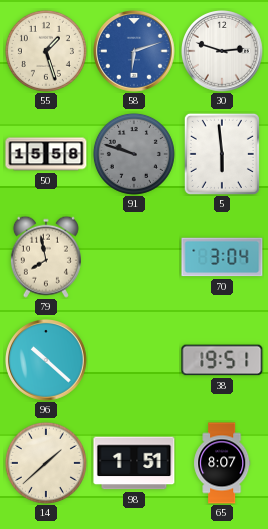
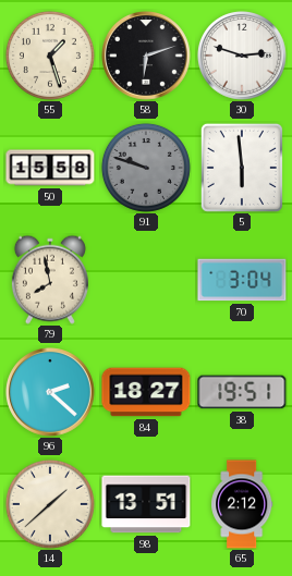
58 dial: blue -> black
96: 10:22 -> 2:22
84: none -> 18:27
98: 1:51 -> 13:51
65: 8:07 -> 2:12
